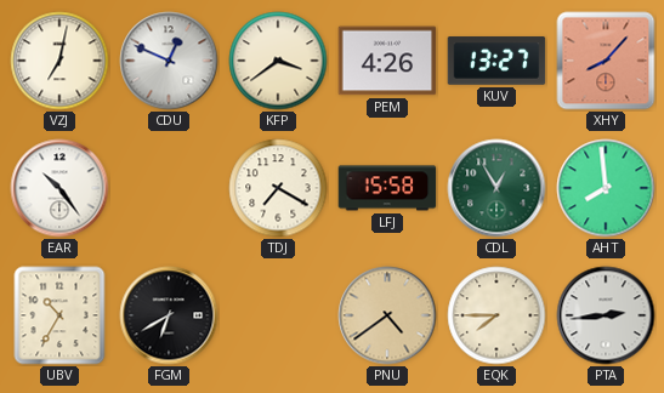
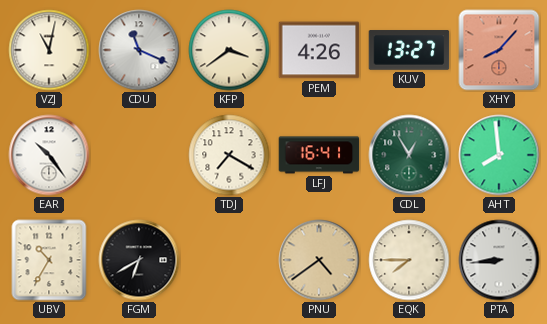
VZJ: 7:02 -> 11:02
CDU: 12:49 -> 11:19
LFJ: 15:58 -> 16:41
PTA: 2:44 -> 8:44
